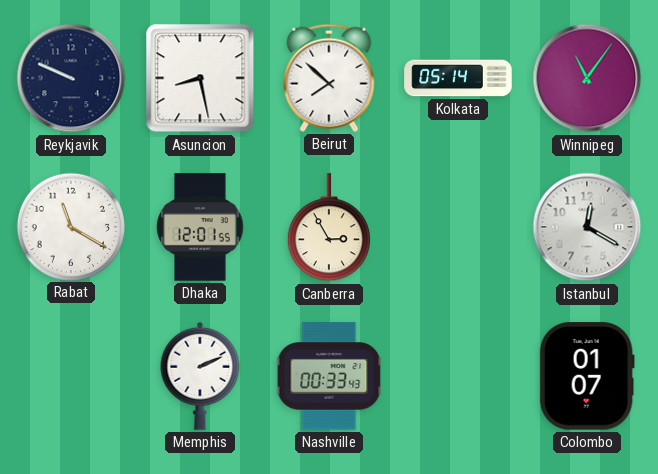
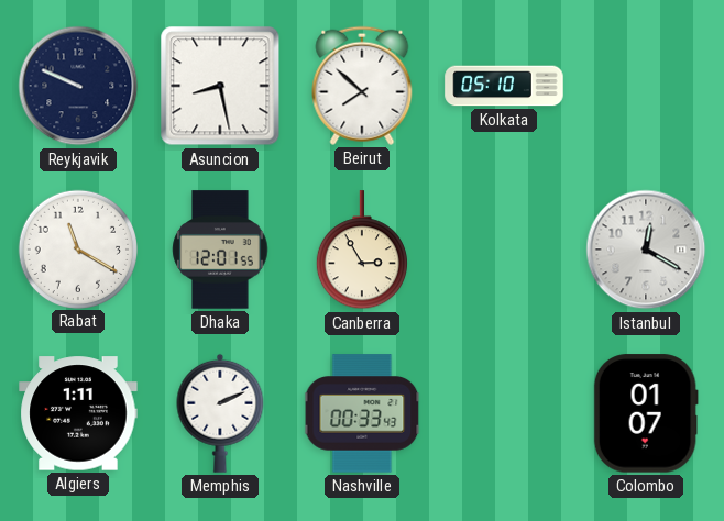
Kolkata: 05:14 -> 05:10
Winnipeg: 11:06 -> none
Algiers: none -> 1:11
